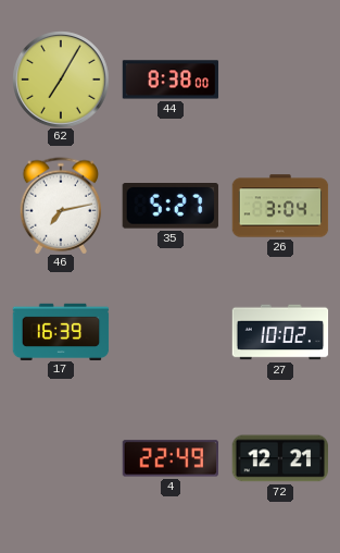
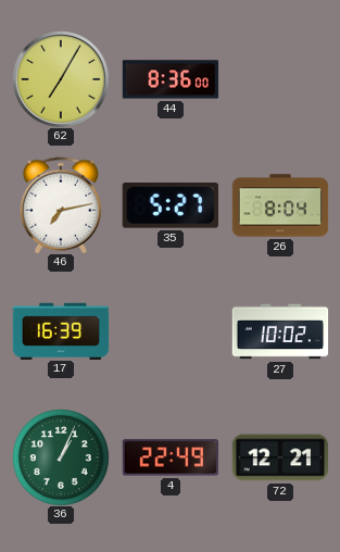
44: 8:38 -> 8:36
26: 3:04 -> 8:04
36: none -> 1:04
